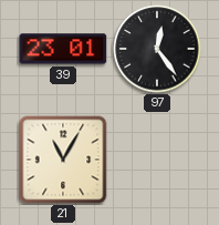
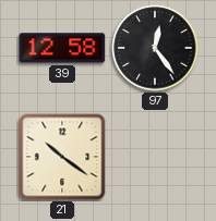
39: 23:01 -> 12:58
21: 11:05 -> 10:21
